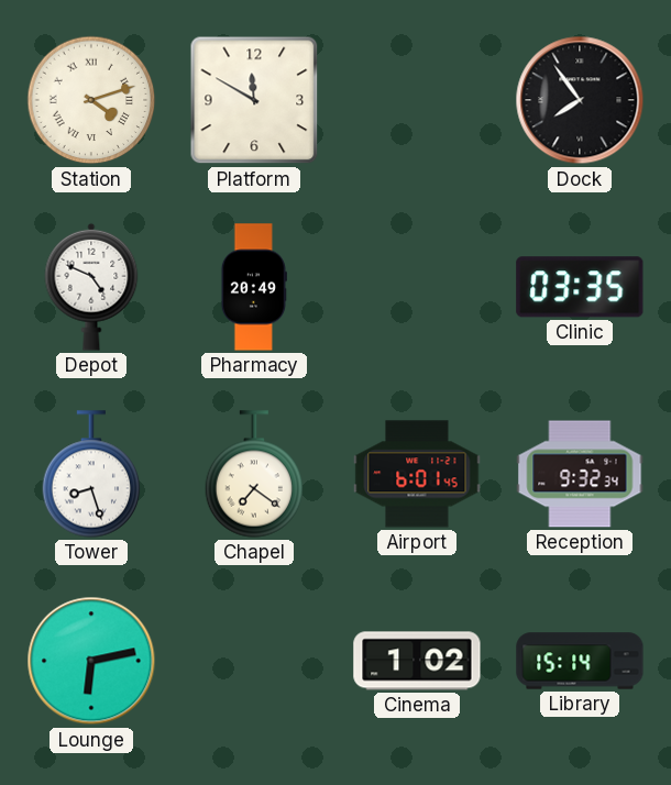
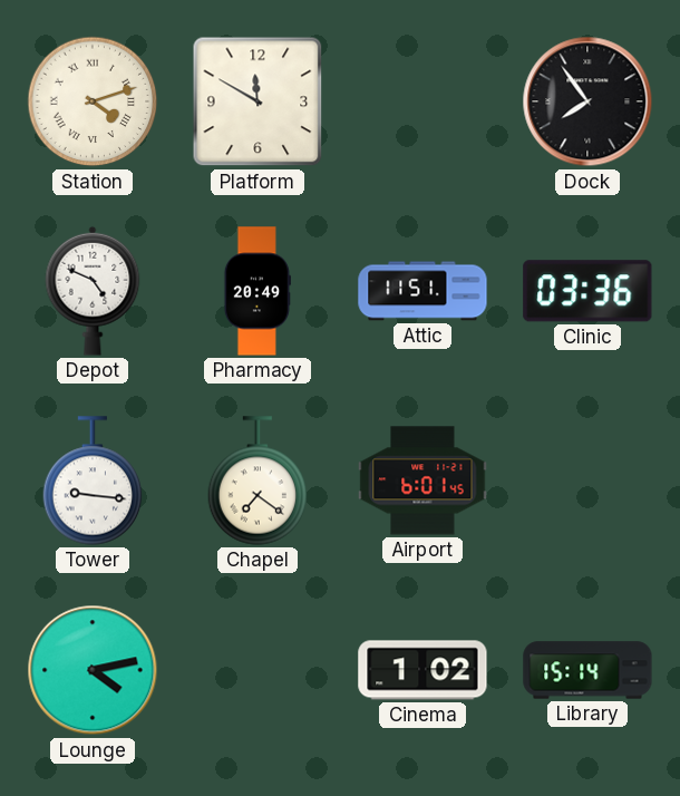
Attic: none -> 11:51
Clinic: 03:35 -> 03:36
Tower: 8:27 -> 9:16
Reception: 9:32 -> none
Lounge: 6:13 -> 4:13
